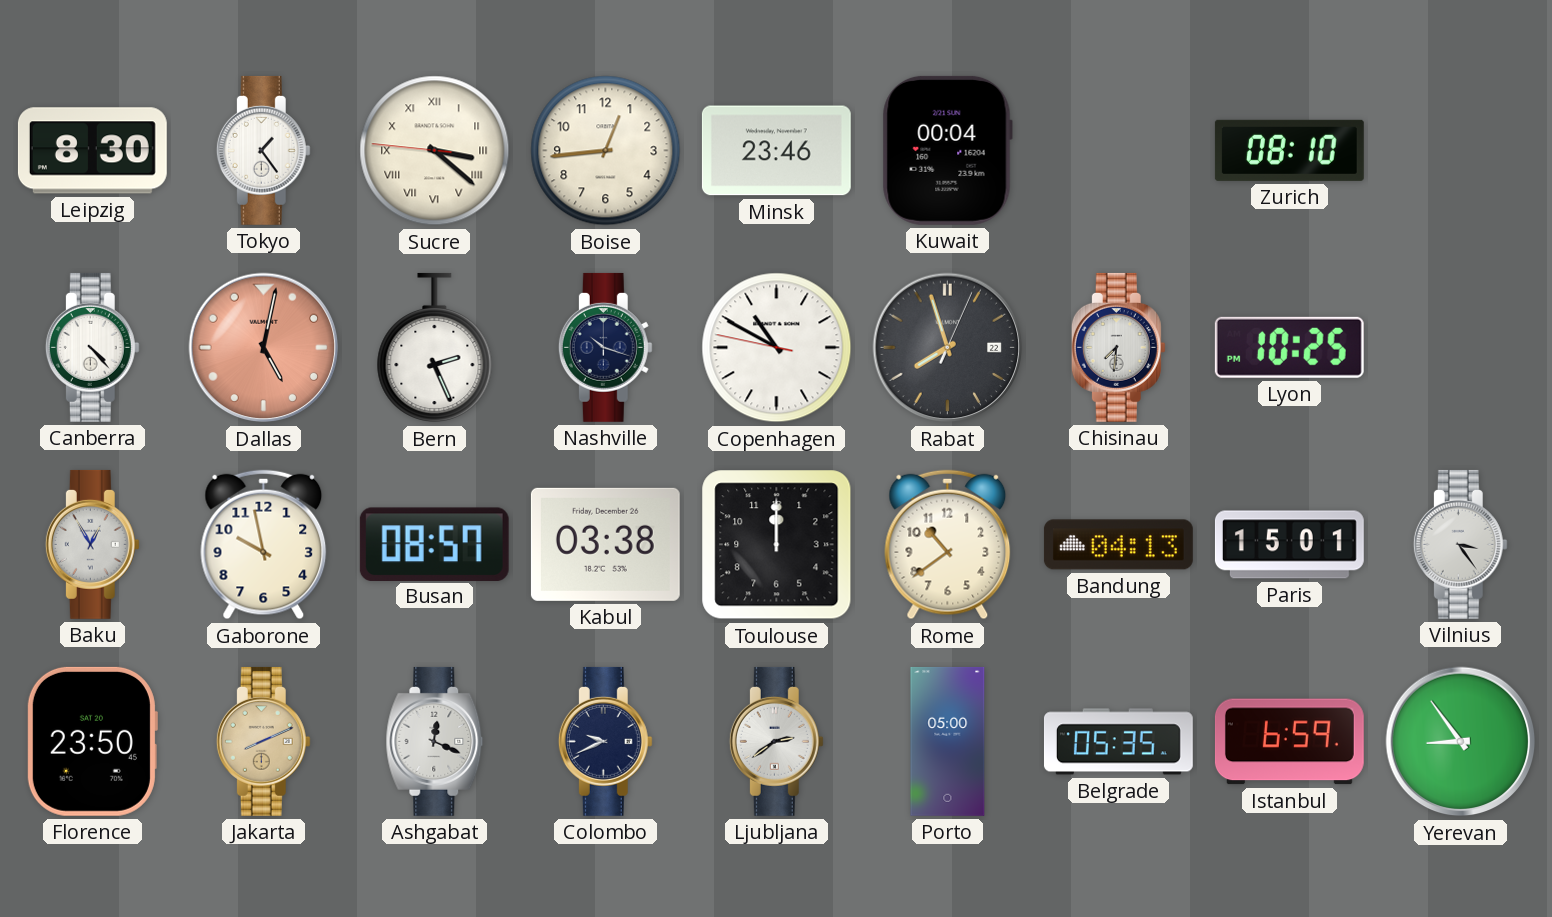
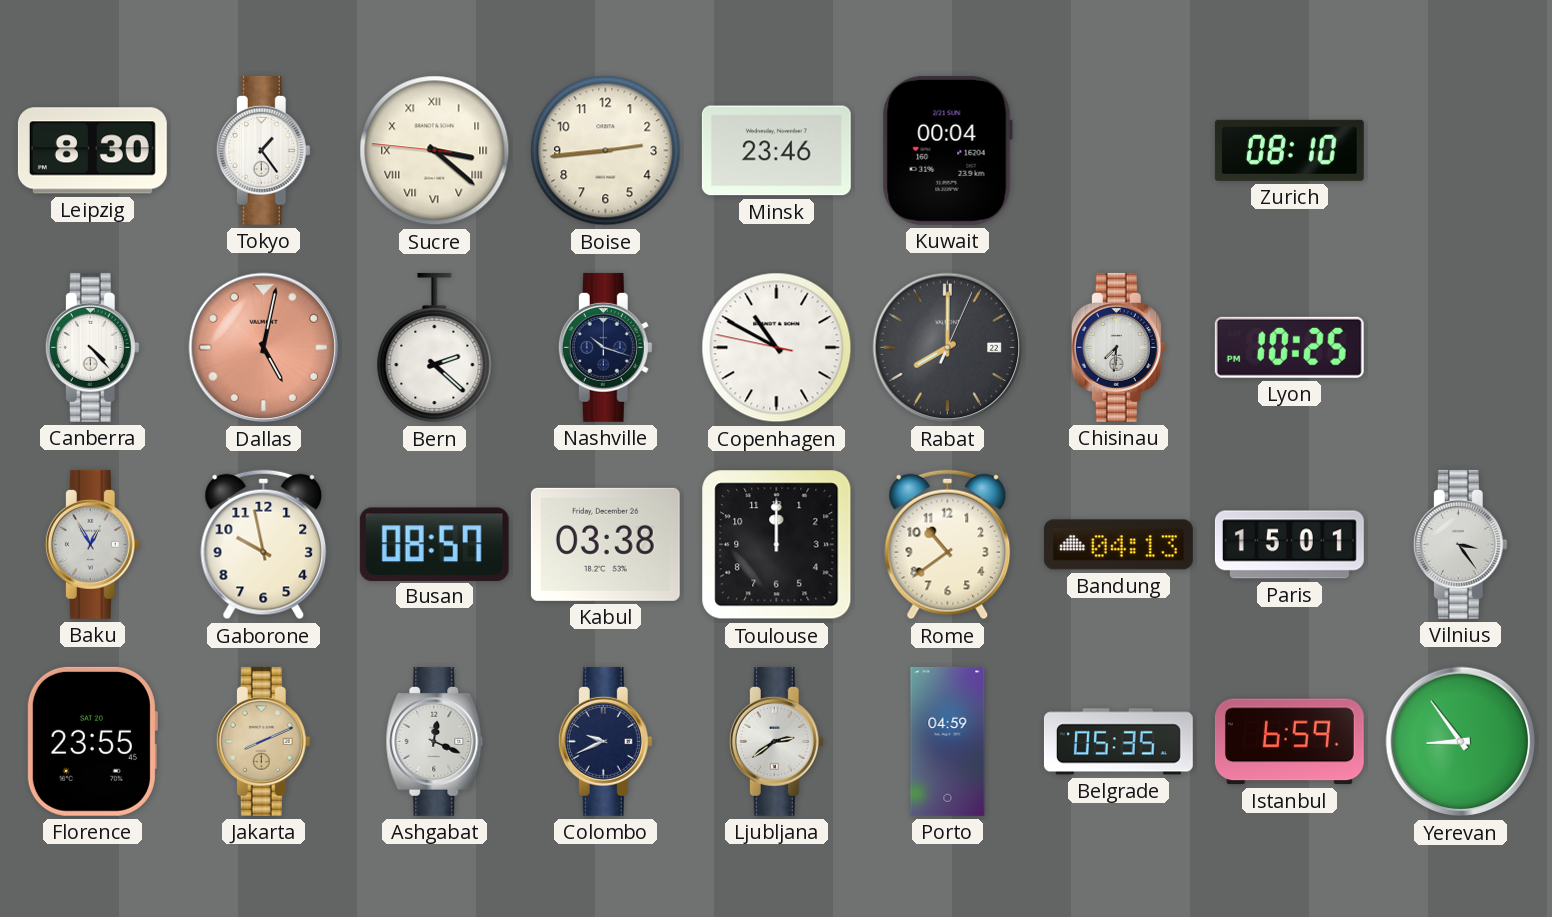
Boise: 12:44 -> 2:44
Bern: 2:26 -> 2:22
Rabat: 7:57 -> 8:00
Florence: 23:50 -> 23:55
Porto: 05:00 -> 04:59
